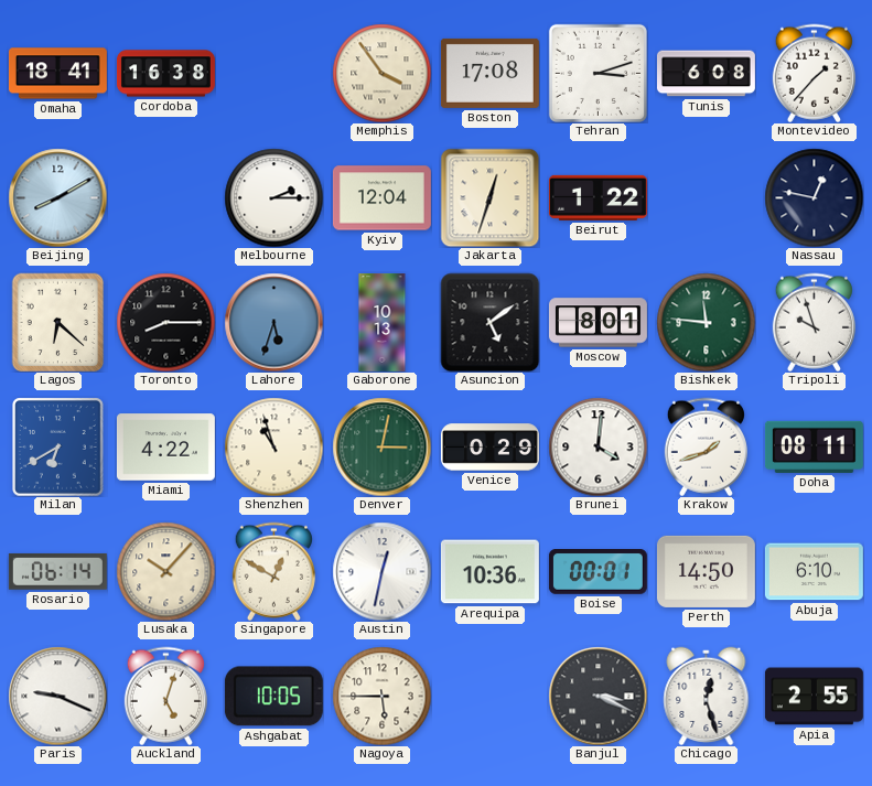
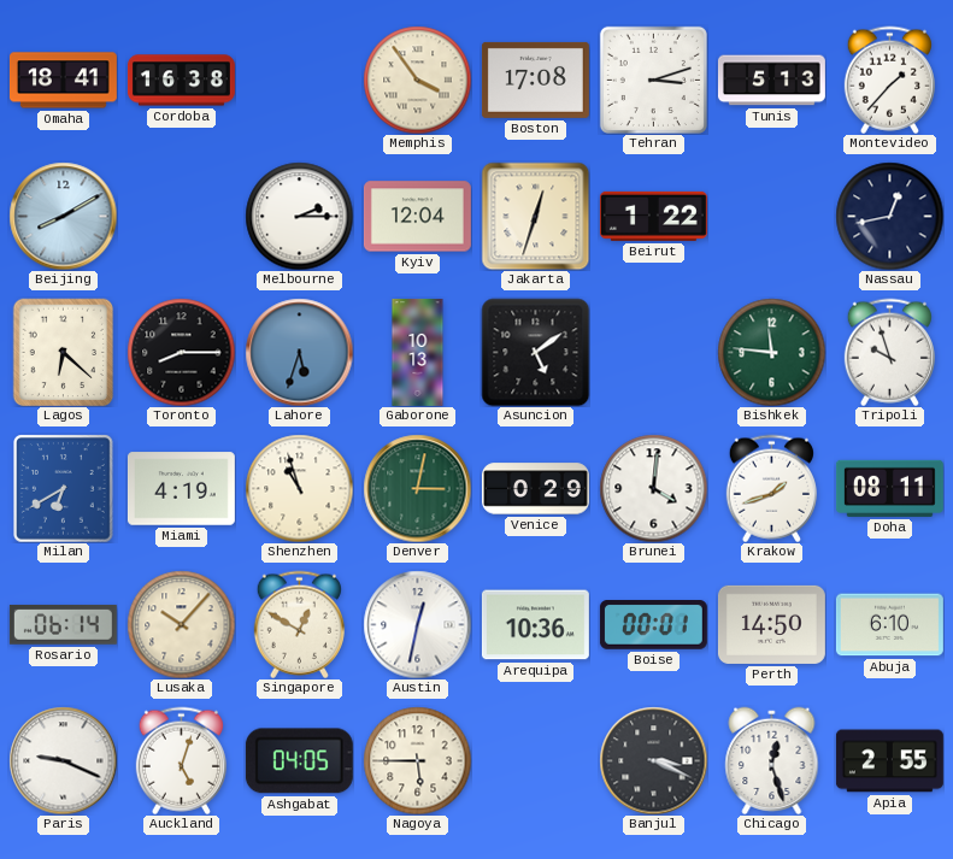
Tunis: 6:08 -> 5:13
Nassau: 12:47 -> 12:43
Moscow: 8:01 -> none
Miami: 4:22 -> 4:19
Ashgabat: 10:05 -> 04:05
